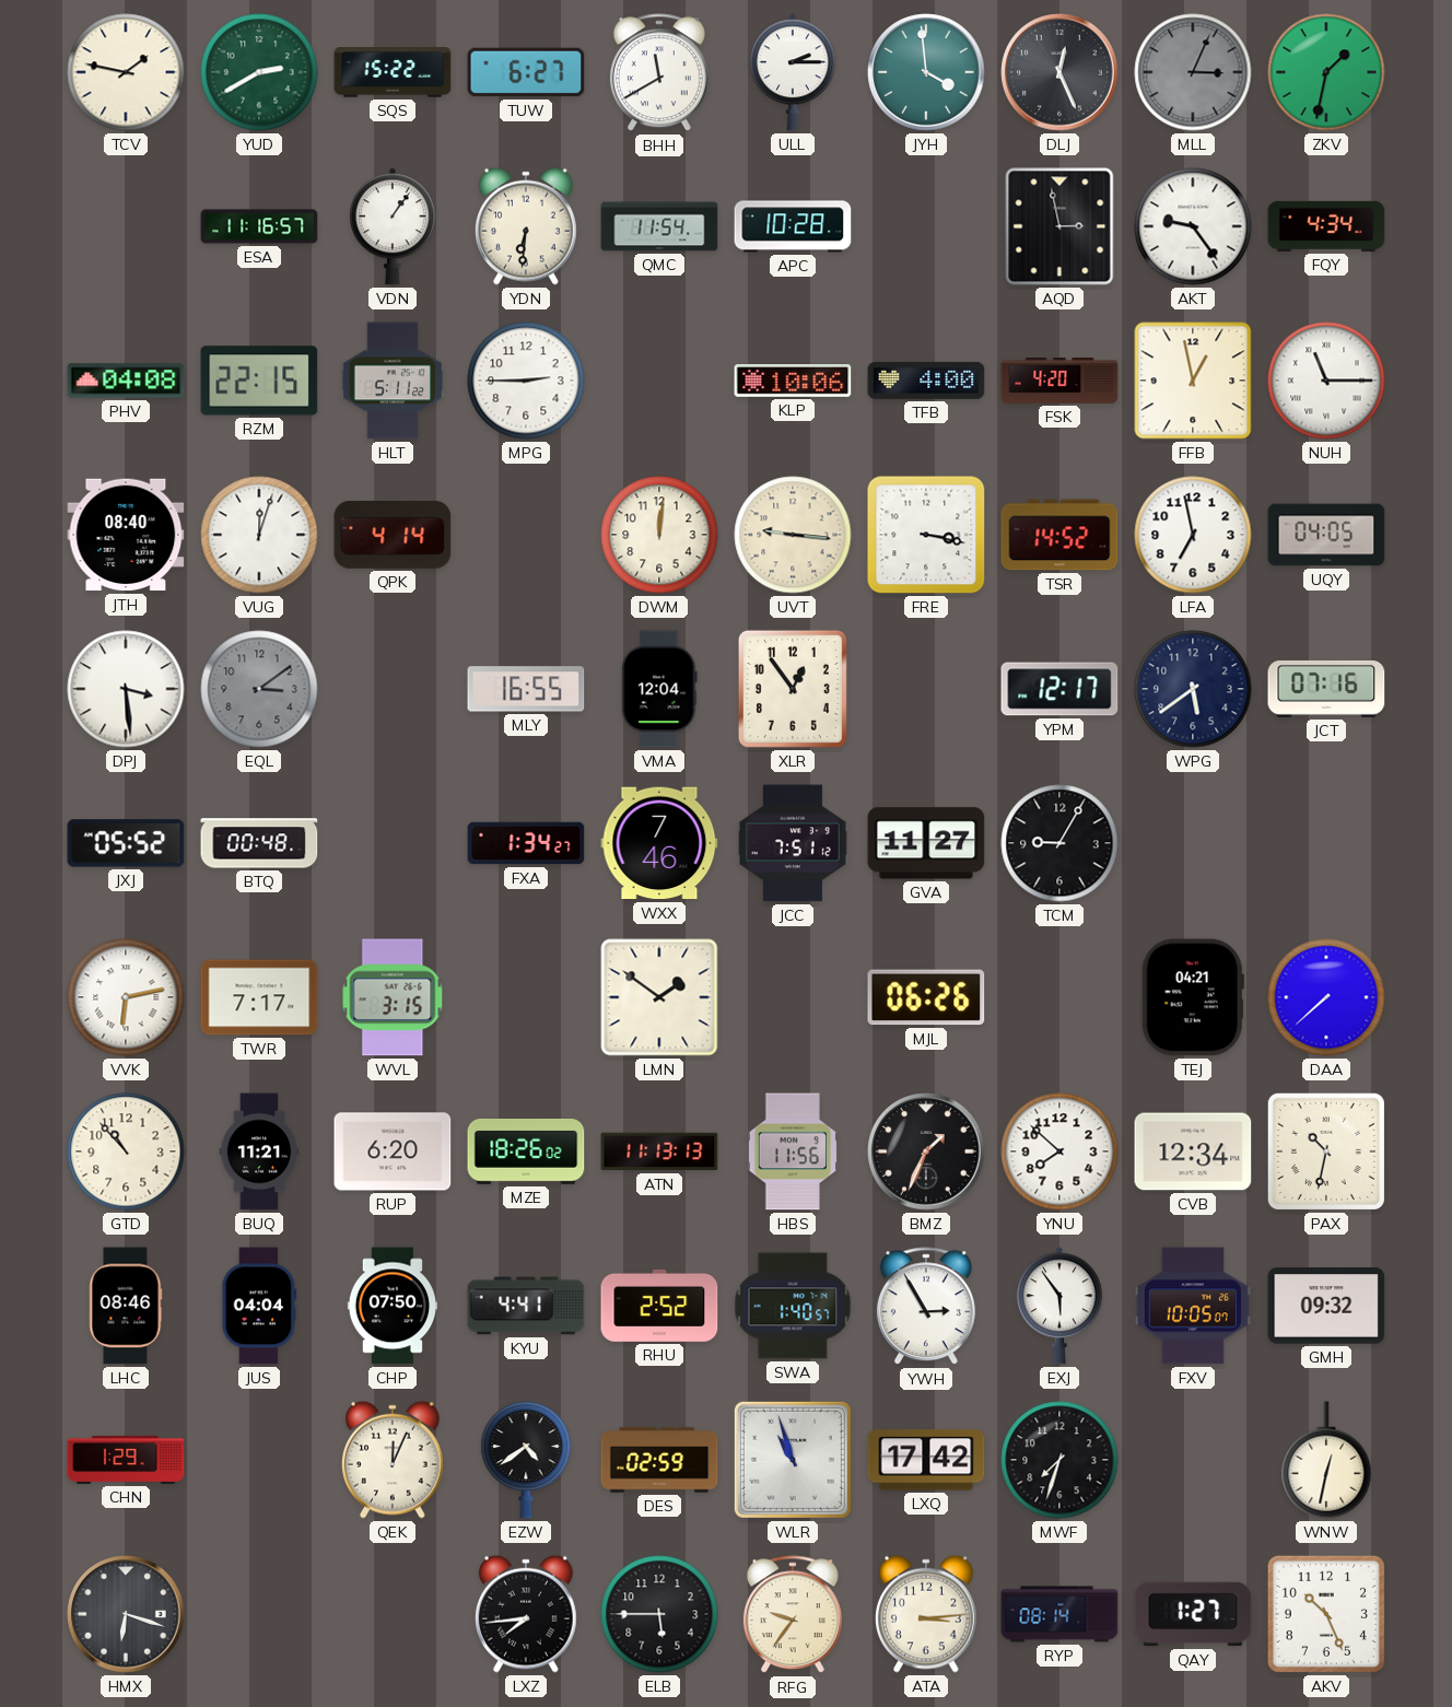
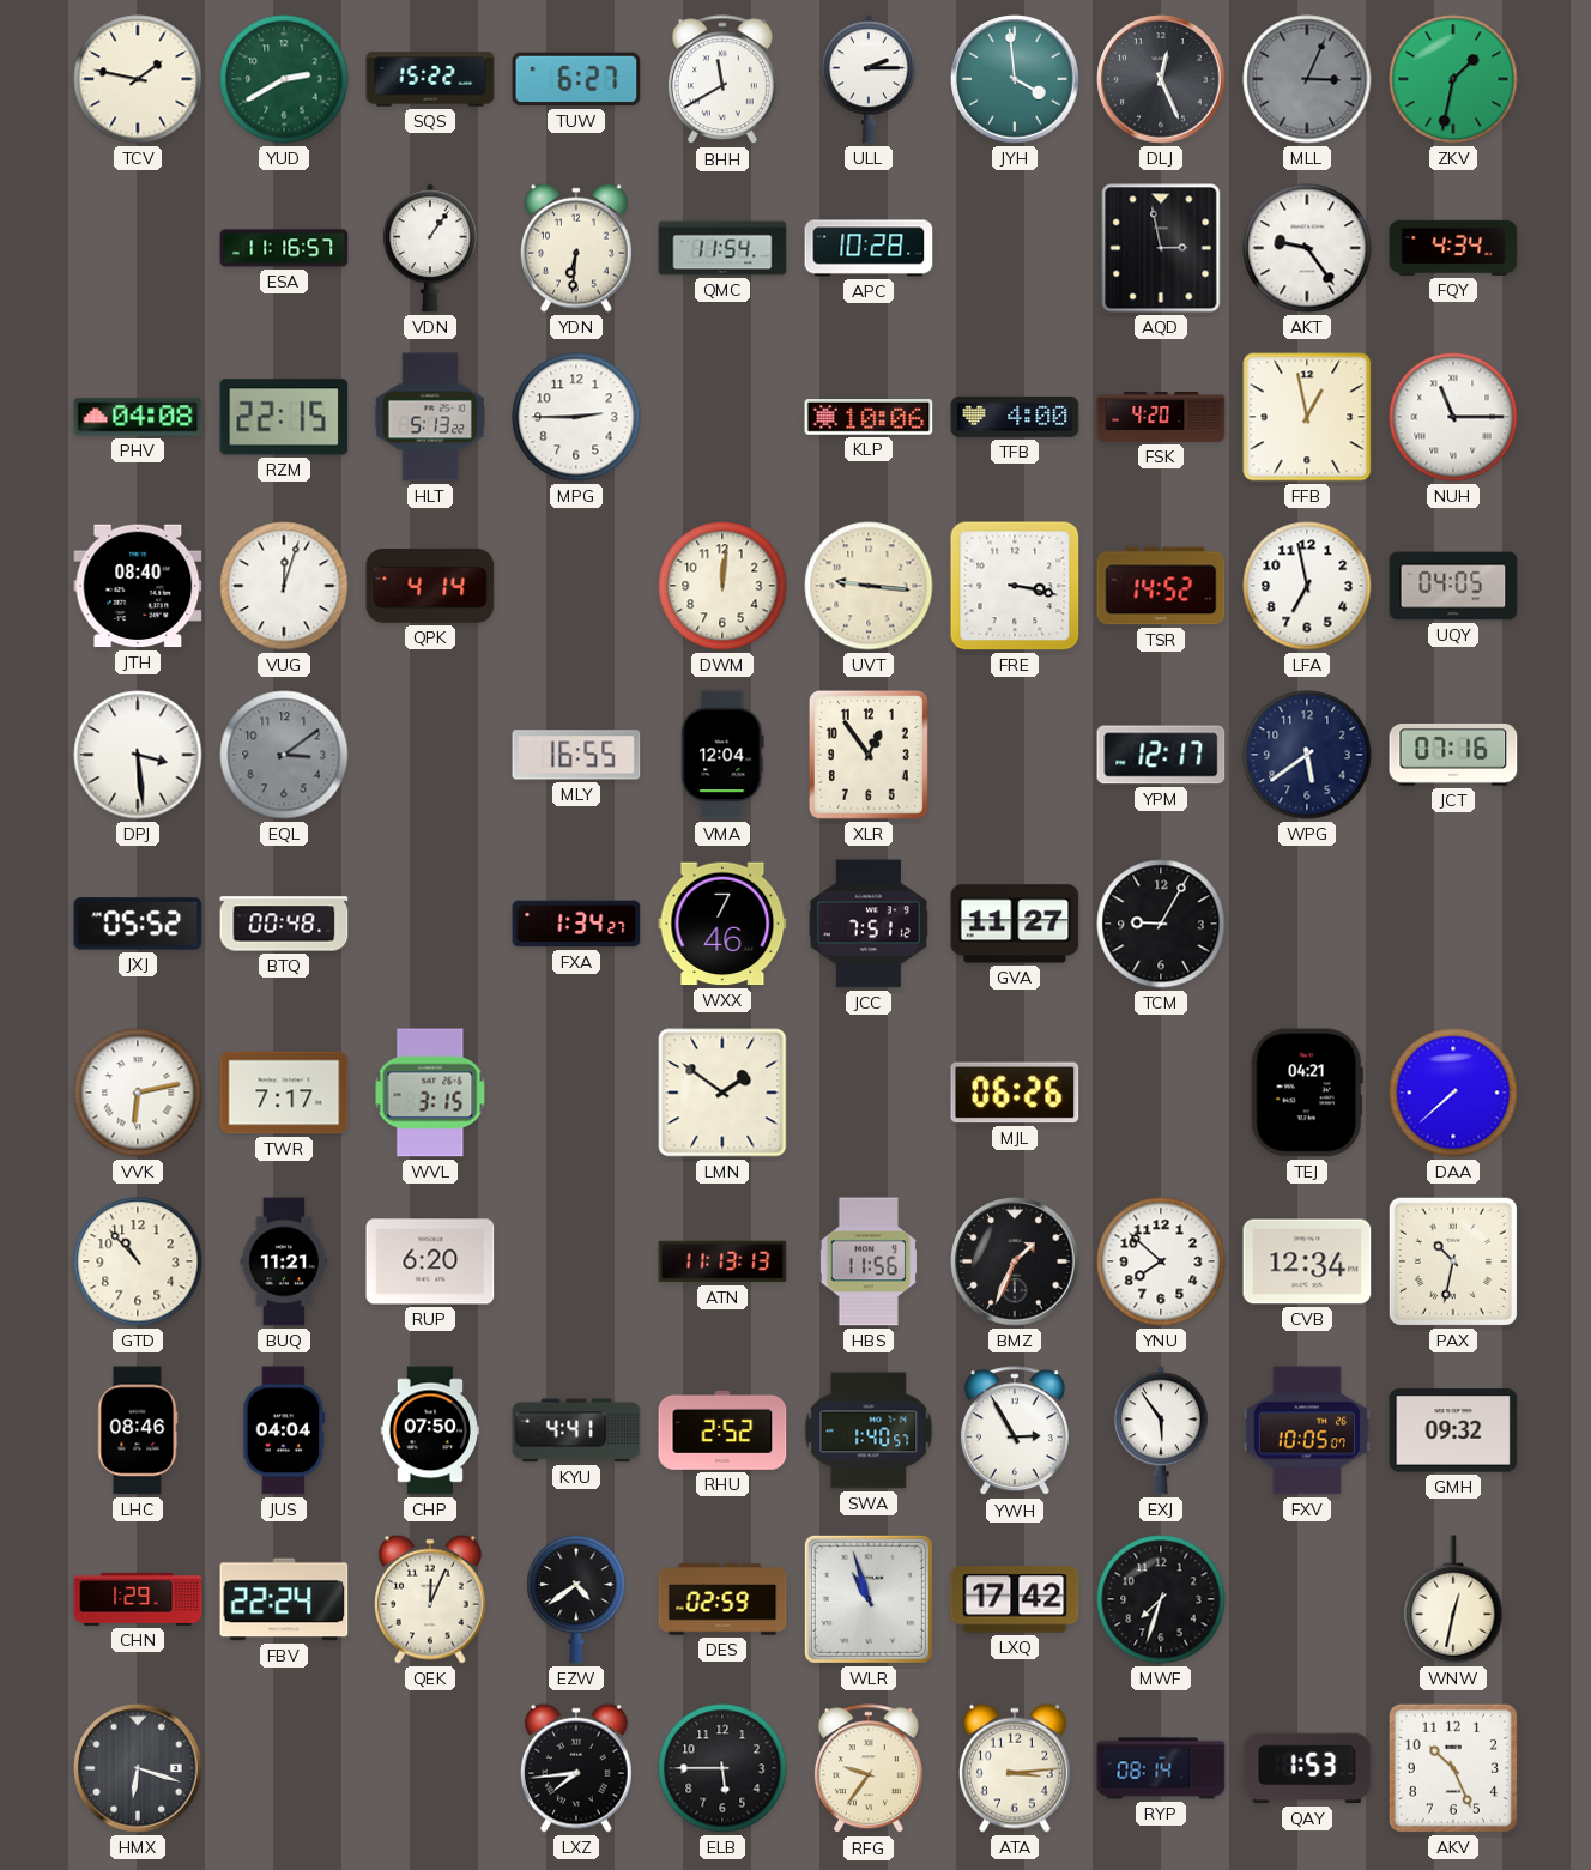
HLT: 5:11 -> 5:13
MZE: 18:26 -> none
FBV: none -> 22:24
QAY: 1:27 -> 1:53
